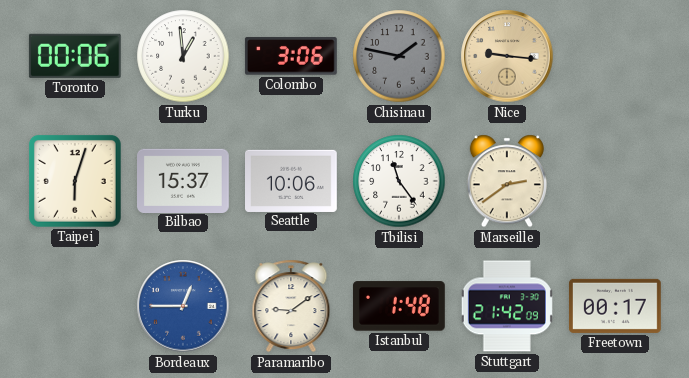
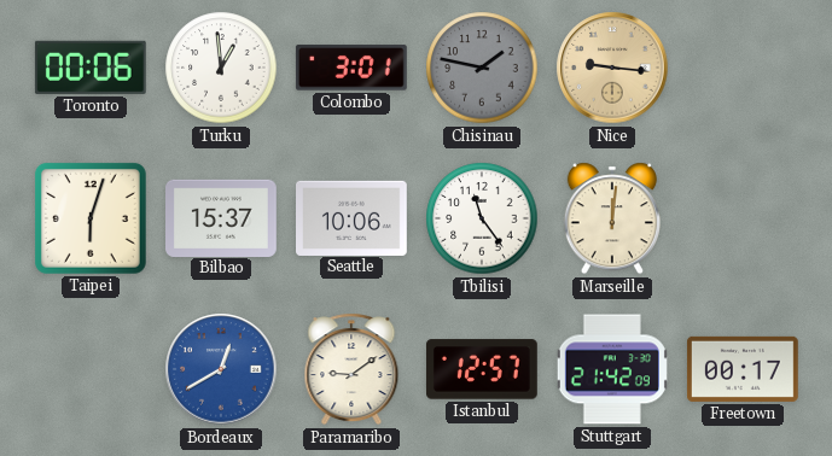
Colombo: 3:06 -> 3:01
Marseille: 2:39 -> 12:01
Bordeaux: 12:45 -> 12:40
Istanbul: 1:48 -> 12:57
